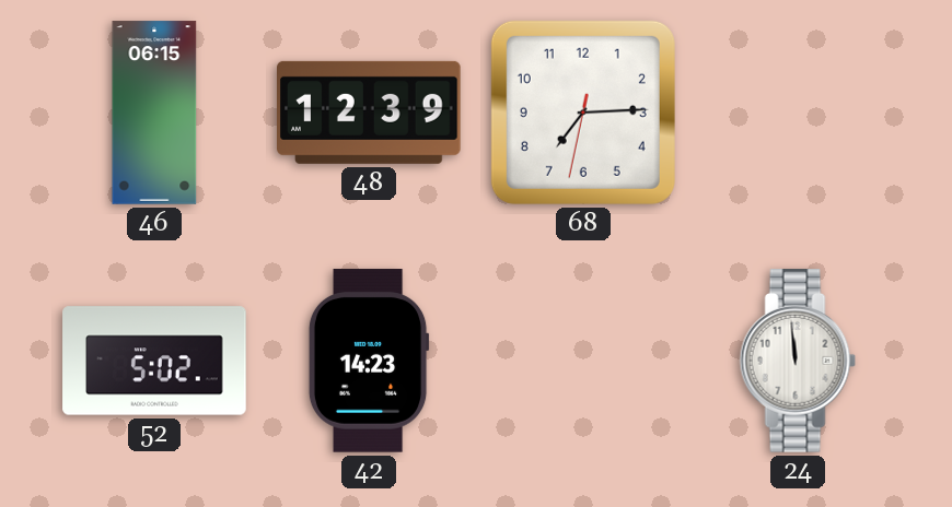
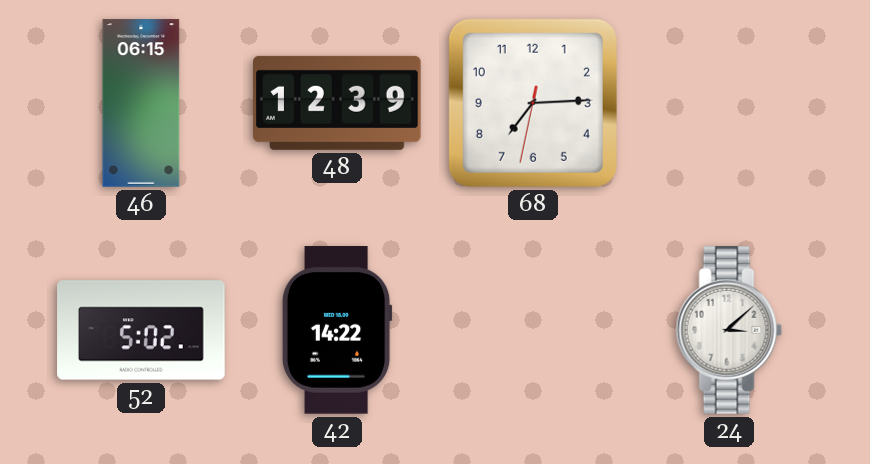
42: 14:23 -> 14:22
24: 11:59 -> 3:08
